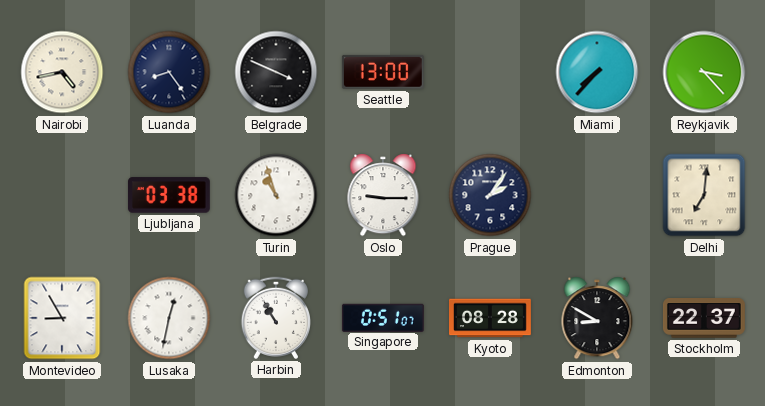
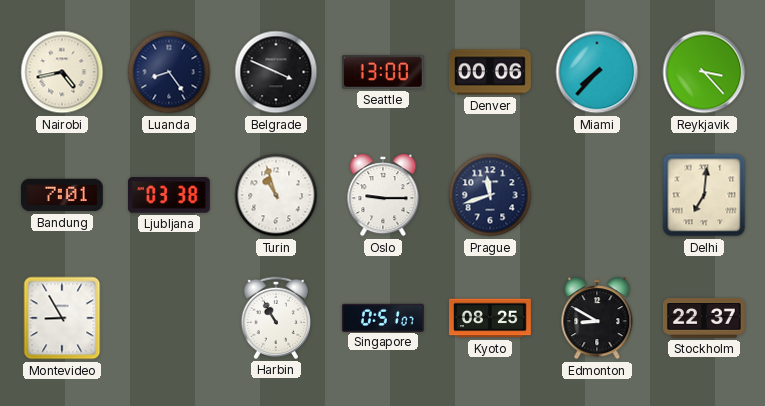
Denver: none -> 00:06
Bandung: none -> 7:01
Prague: 2:06 -> 11:42
Lusaka: 12:32 -> none
Kyoto: 08:28 -> 08:25
